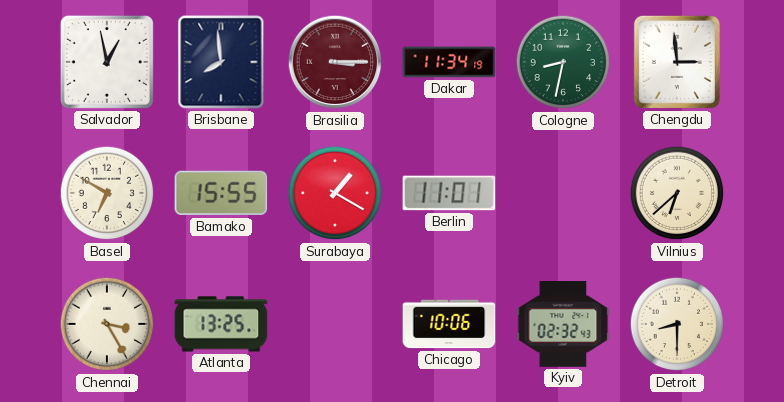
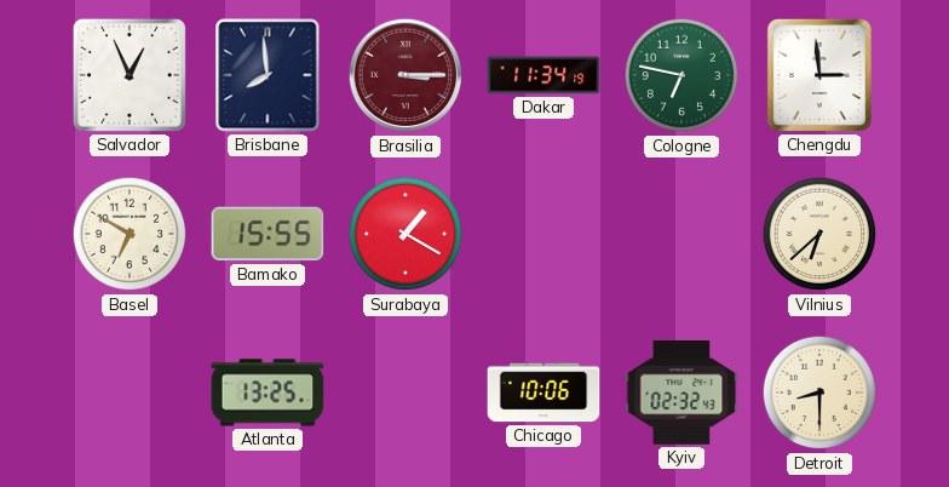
Salvador: 12:58 -> 12:56
Cologne: 8:32 -> 6:47
Berlin: 11:01 -> none
Chennai: 3:25 -> none
